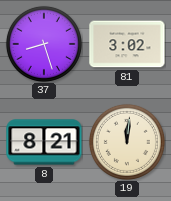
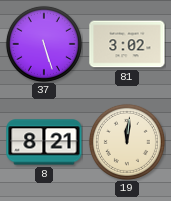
37: 8:27 -> 5:27
